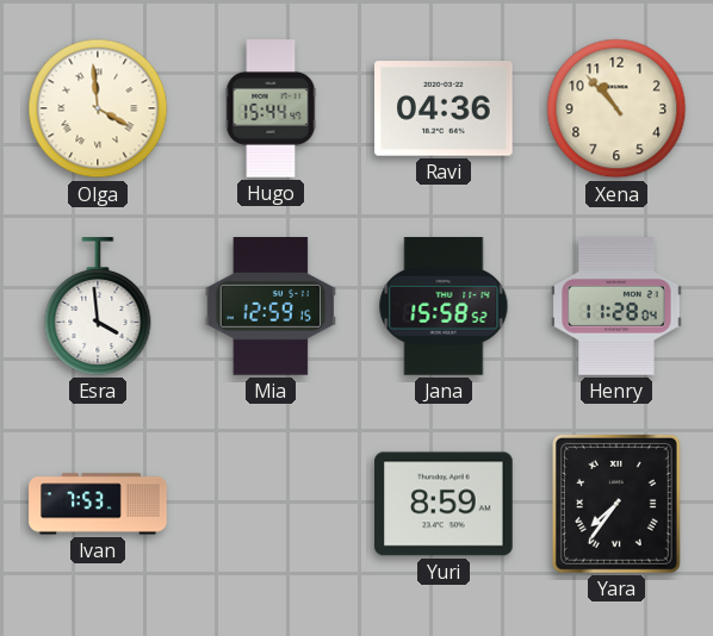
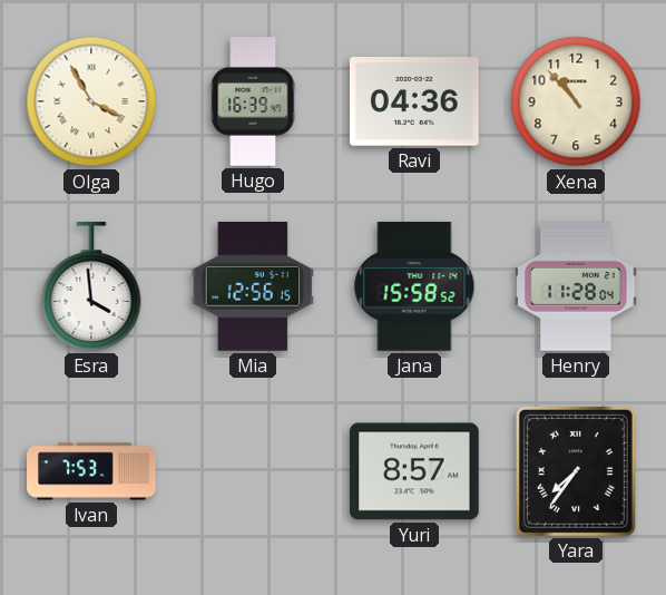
Olga: 3:59 -> 3:55
Hugo: 15:44 -> 16:39
Mia: 12:59 -> 12:56
Yuri: 8:59 -> 8:57
